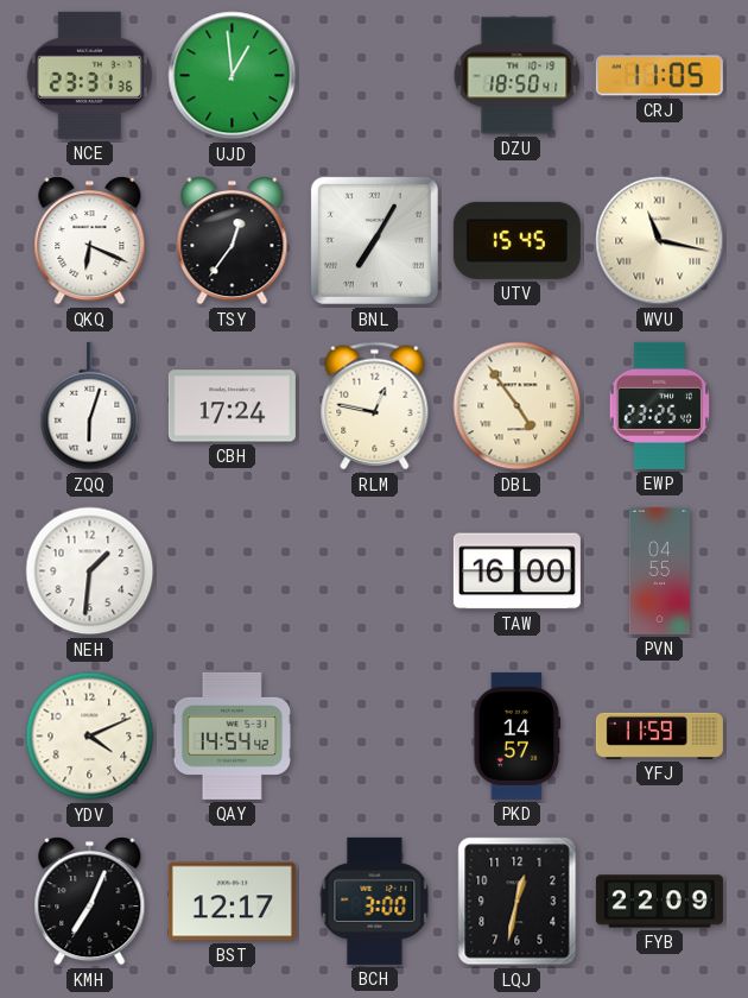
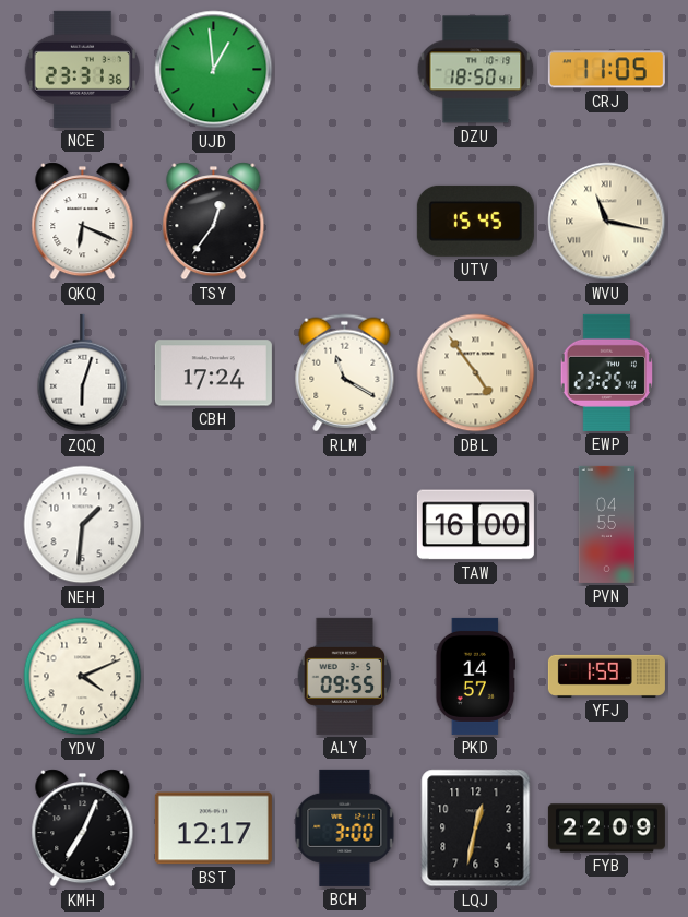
BNL: 7:05 -> none
RLM: 12:47 -> 11:20
QAY: 14:54 -> none
ALY: none -> 09:55
YFJ: 11:59 -> 1:59
